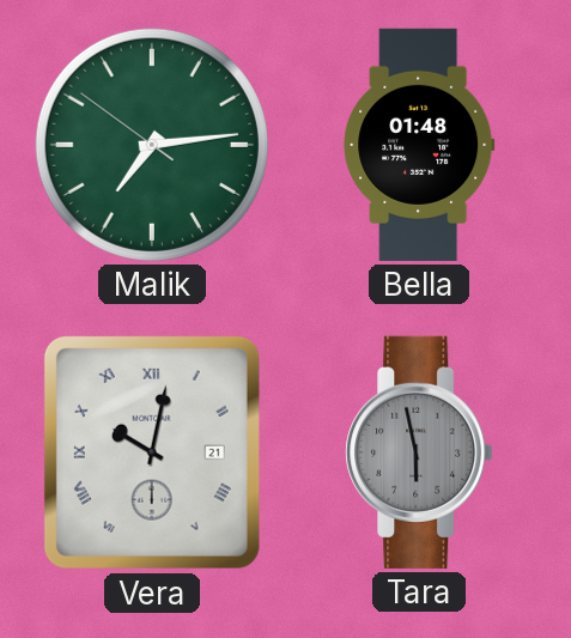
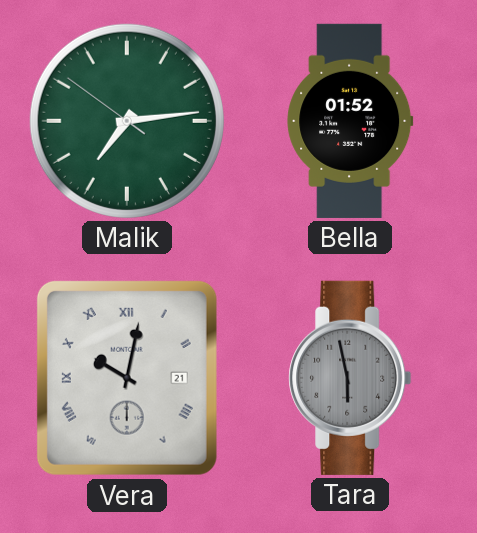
Bella: 01:48 -> 01:52
